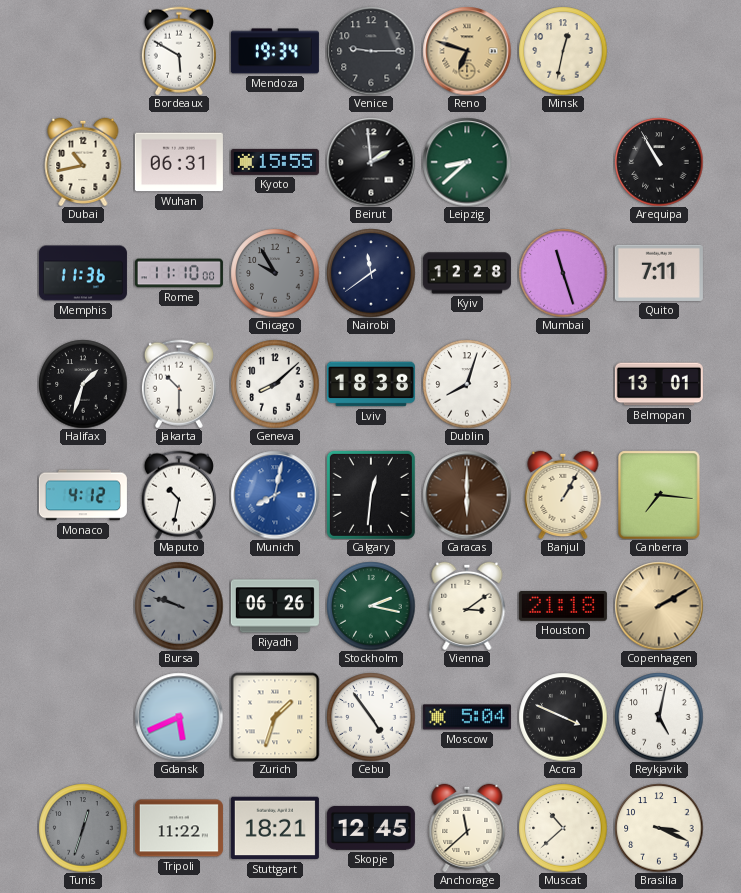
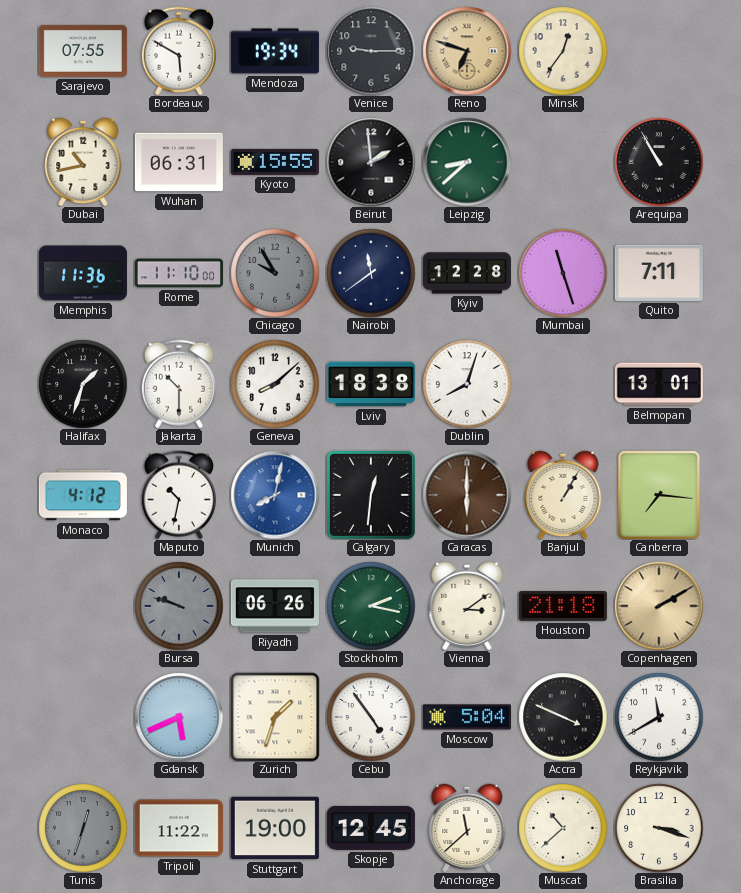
Sarajevo: none -> 07:55
Minsk: 12:32 -> 12:36
Reykjavik: 5:02 -> 11:40
Stuttgart: 18:21 -> 19:00
Brasilia: 3:19 -> 3:18
